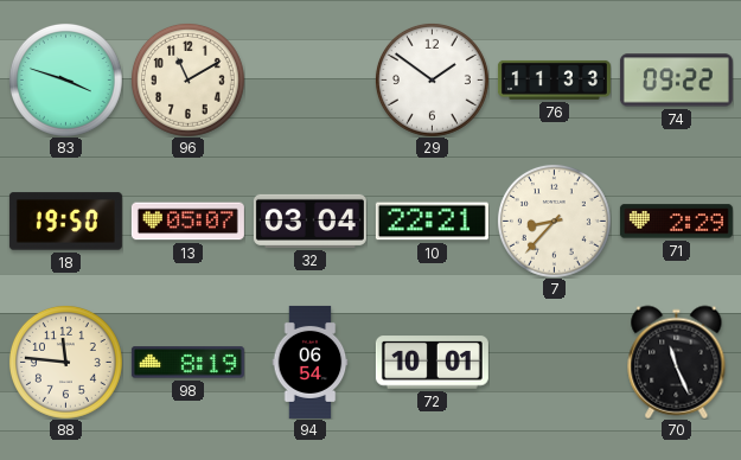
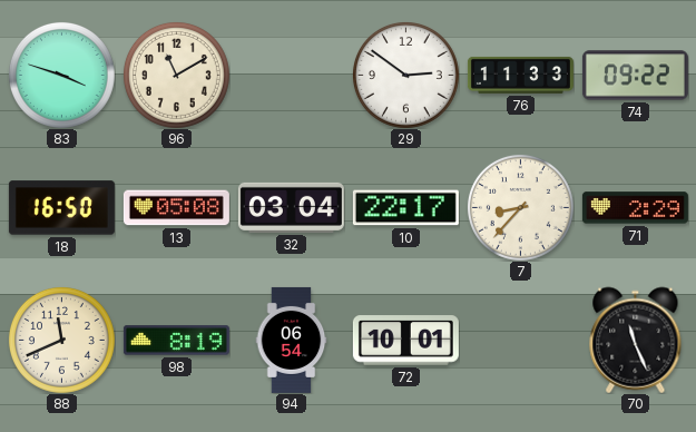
29: 1:51 -> 2:51
18: 19:50 -> 16:50
13: 05:07 -> 05:08
10: 22:21 -> 22:17
88: 11:46 -> 11:41
